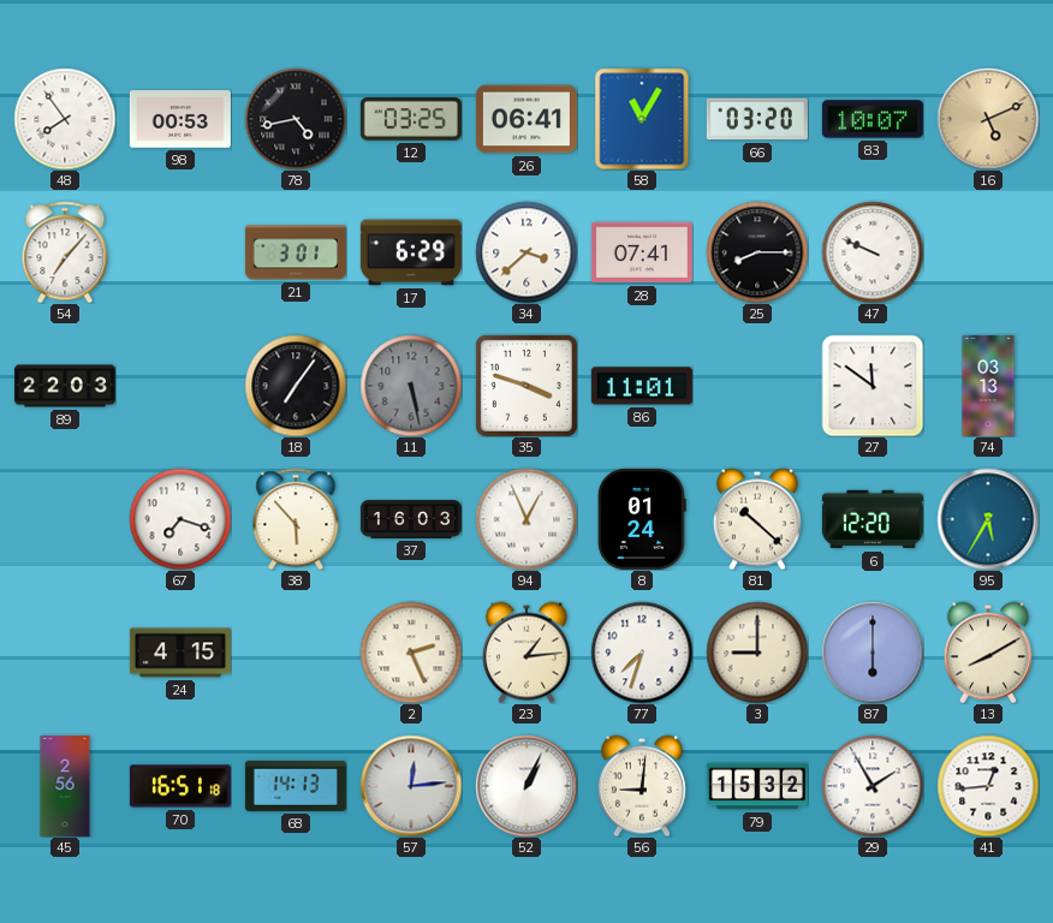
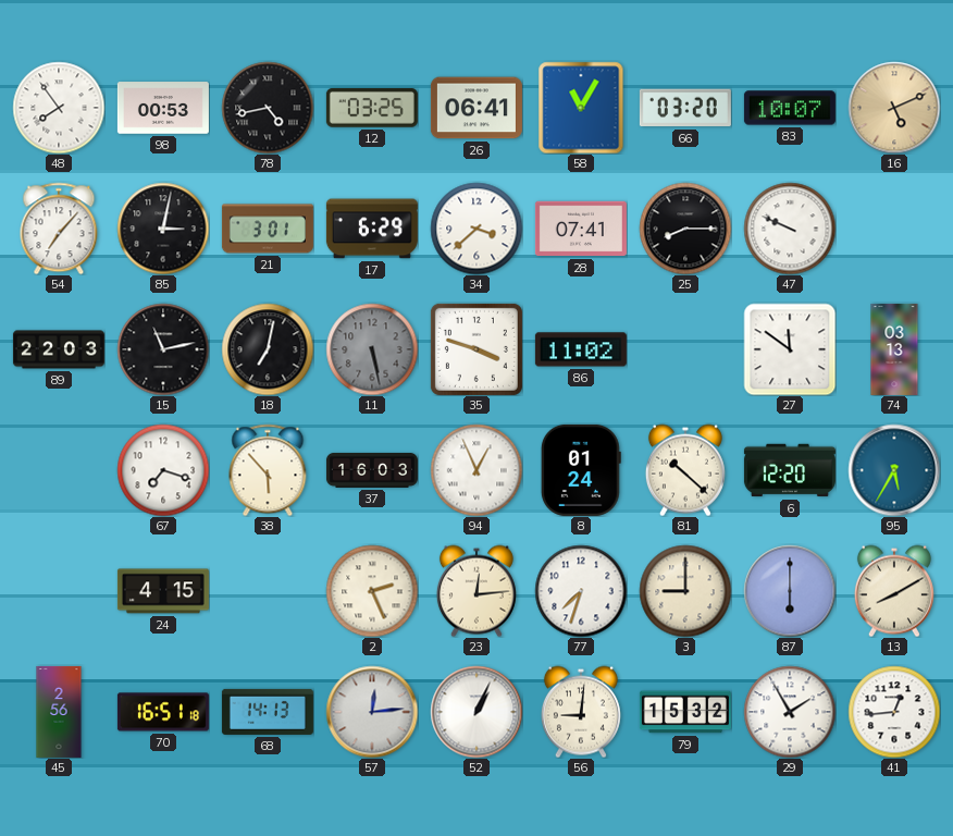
85: none -> 3:02
15: none -> 11:13
18: 7:06 -> 7:02
86: 11:01 -> 11:02
23: 1:14 -> 12:14
